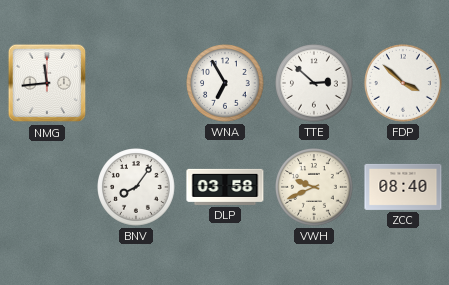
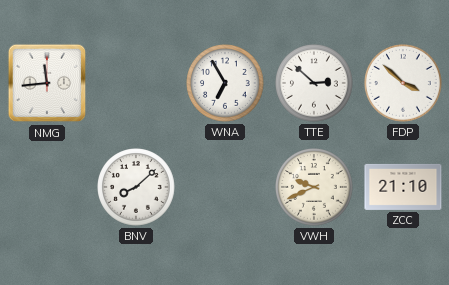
BNV: 8:06 -> 8:08
DLP: 03:58 -> none
ZCC: 08:40 -> 21:10
